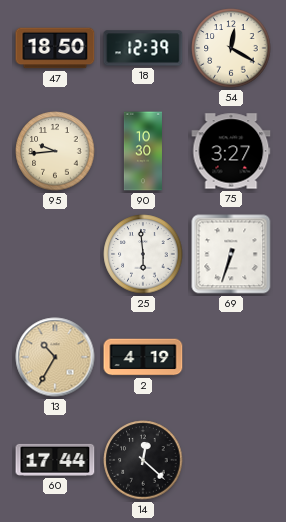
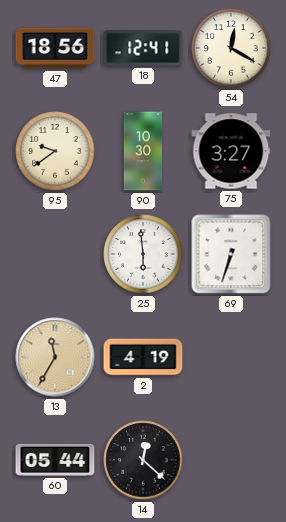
47: 18:50 -> 18:56
18: 12:39 -> 12:41
95: 9:44 -> 9:39
13: 10:35 -> 11:35
60: 17:44 -> 05:44
